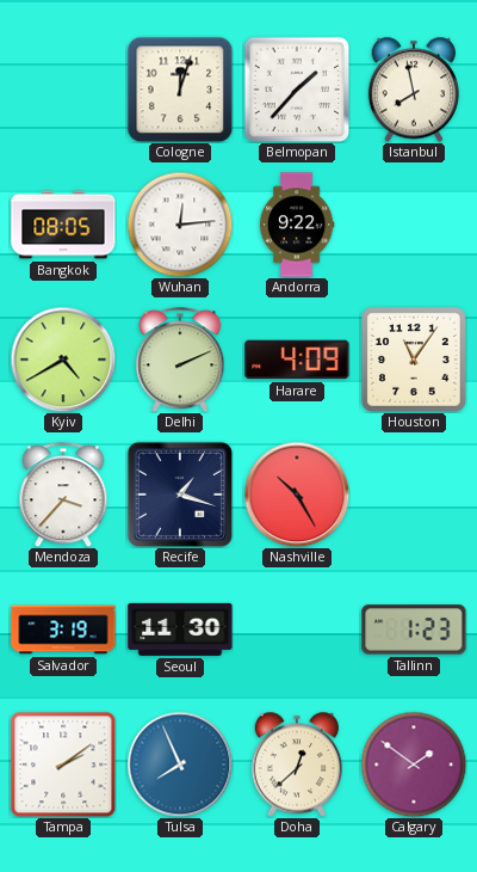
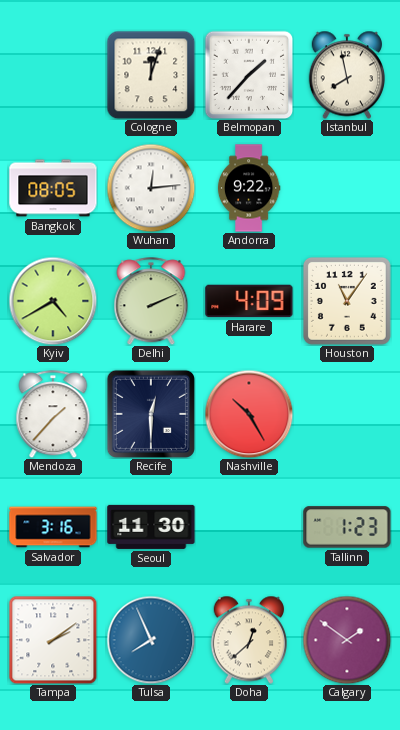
Mendoza: 3:37 -> 1:37
Recife: 1:18 -> 12:30
Salvador: 3:19 -> 3:16
